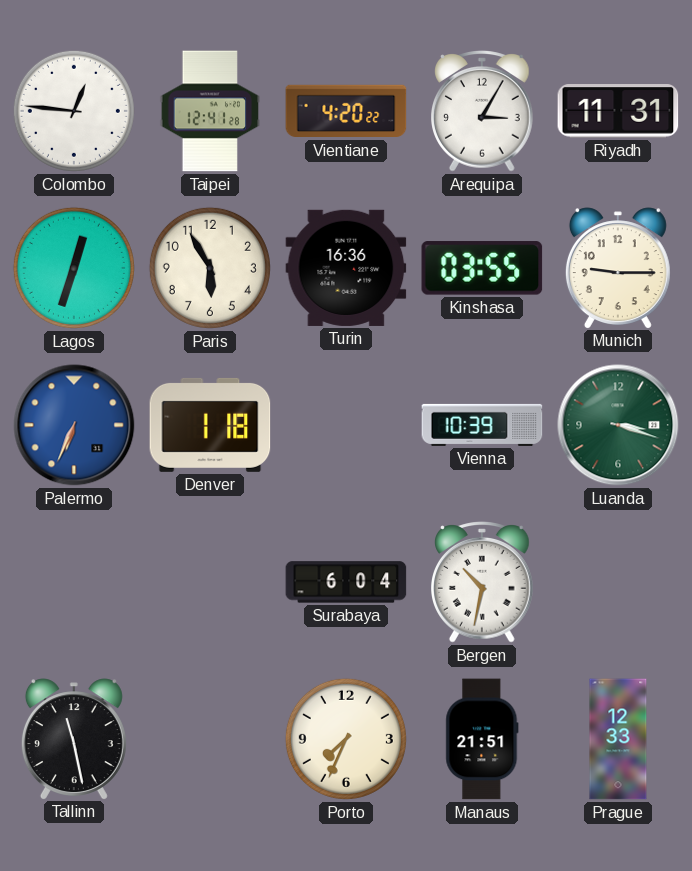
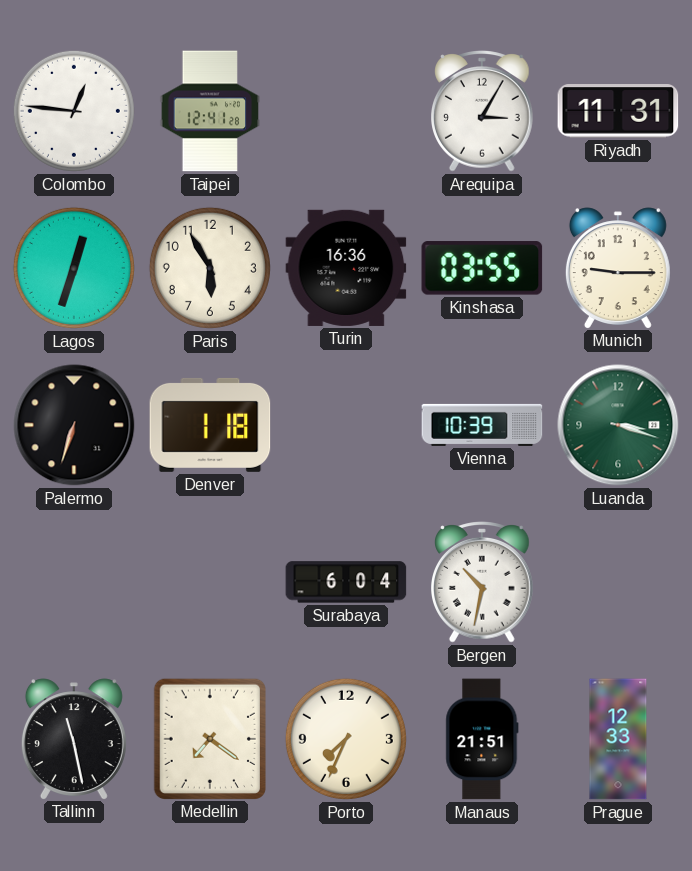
Vientiane: 4:20 -> none
Palermo: 6:34 -> 6:33
Palermo dial: blue -> black
Medellin: none -> 7:21
